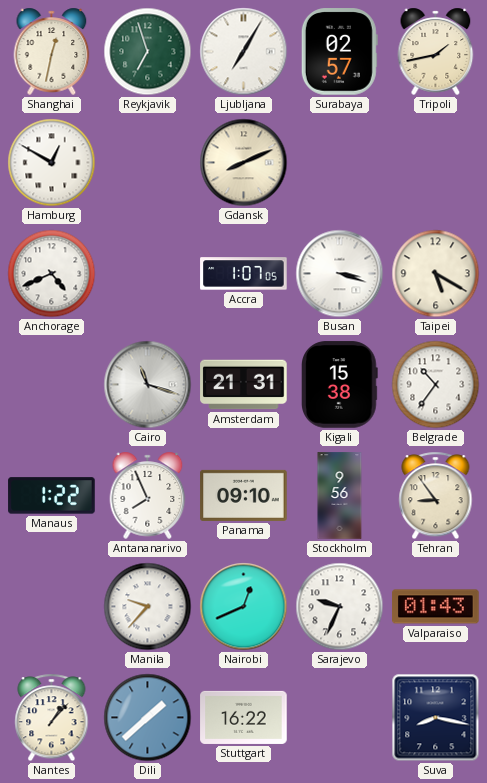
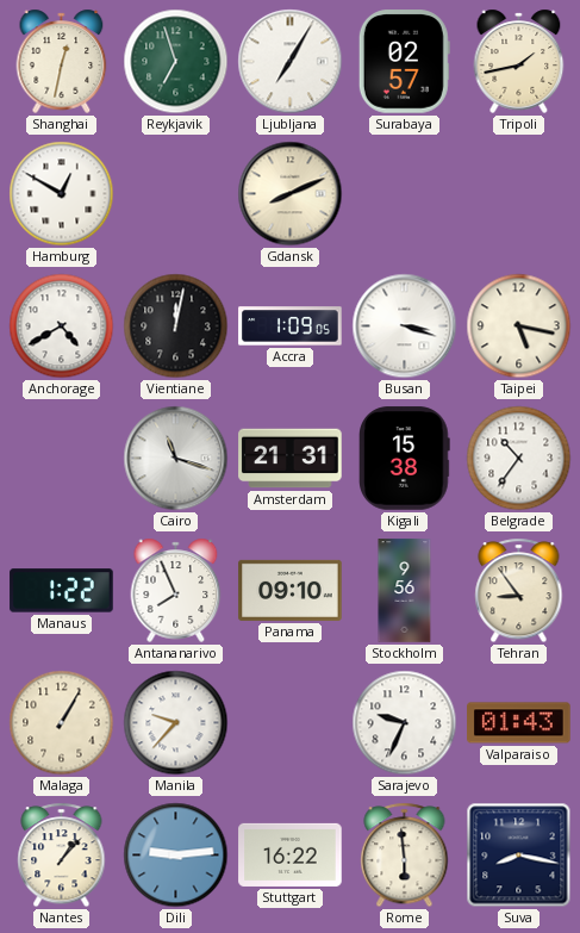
Anchorage: 4:41 -> 4:40
Vientiane: none -> 12:02
Accra: 1:07 -> 1:09
Taipei: 5:20 -> 5:17
Malaga: none -> 1:05
Nairobi: 12:41 -> none
Dili: 1:38 -> 9:14
Rome: none -> 5:59
